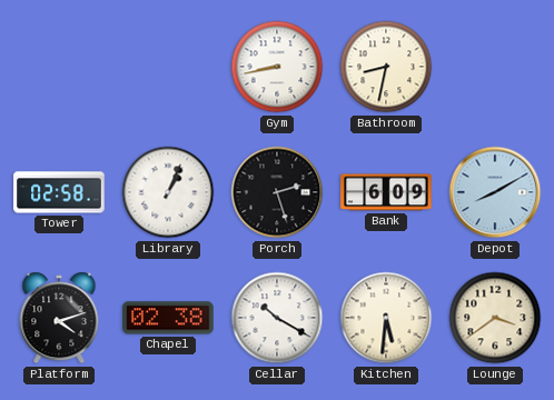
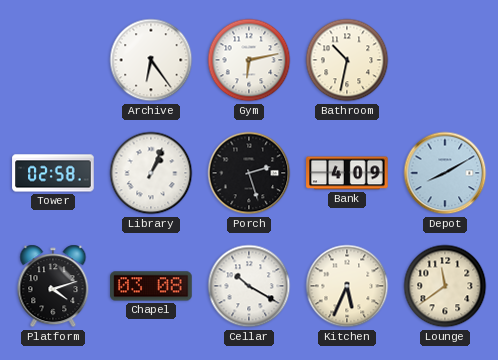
Archive: none -> 6:24
Gym: 8:43 -> 6:13
Bathroom: 8:32 -> 10:32
Bank: 6:09 -> 4:09
Chapel: 02:38 -> 03:08
Kitchen: 5:31 -> 5:34
Lounge: 3:39 -> 11:39
